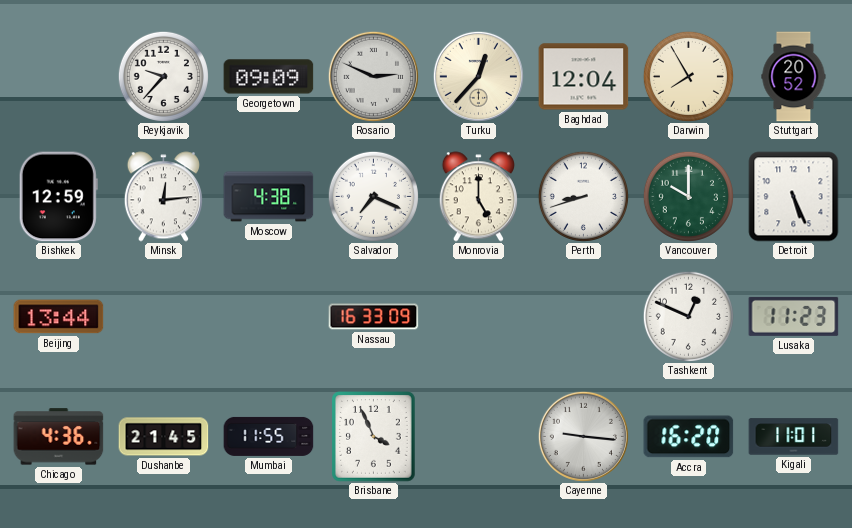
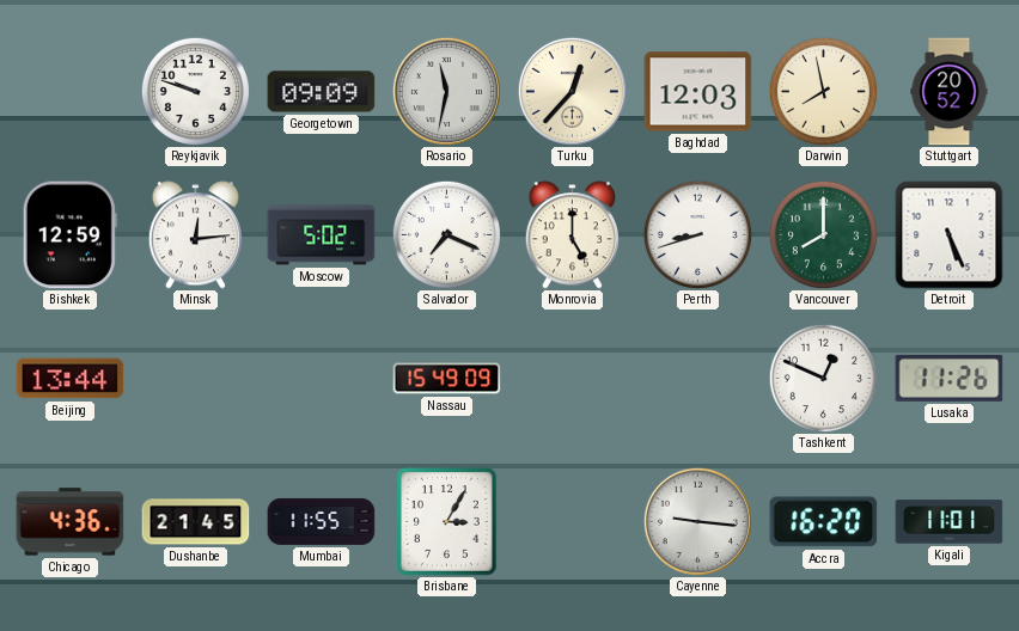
Reykjavik: 9:37 -> 9:48
Rosario: 2:49 -> 11:32
Baghdad: 12:04 -> 12:03
Darwin: 7:55 -> 7:58
Moscow: 4:38 -> 5:02
Vancouver: 10:00 -> 8:00
Nassau: 16:33 -> 15:49
Lusaka: 11:23 -> 11:26
Brisbane: 3:56 -> 3:05
